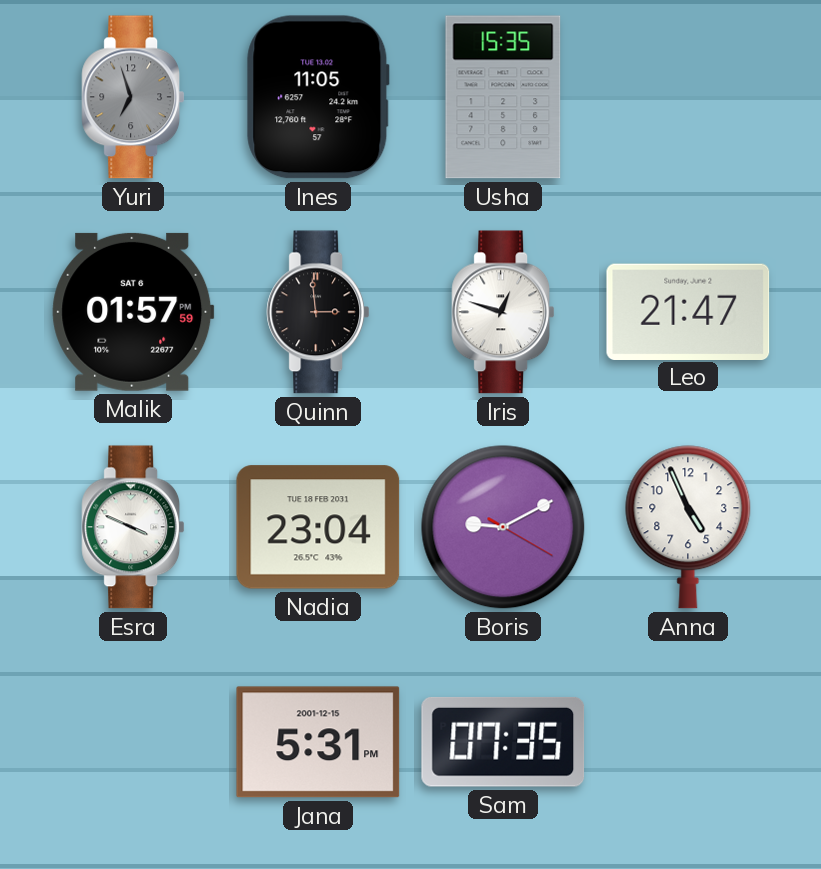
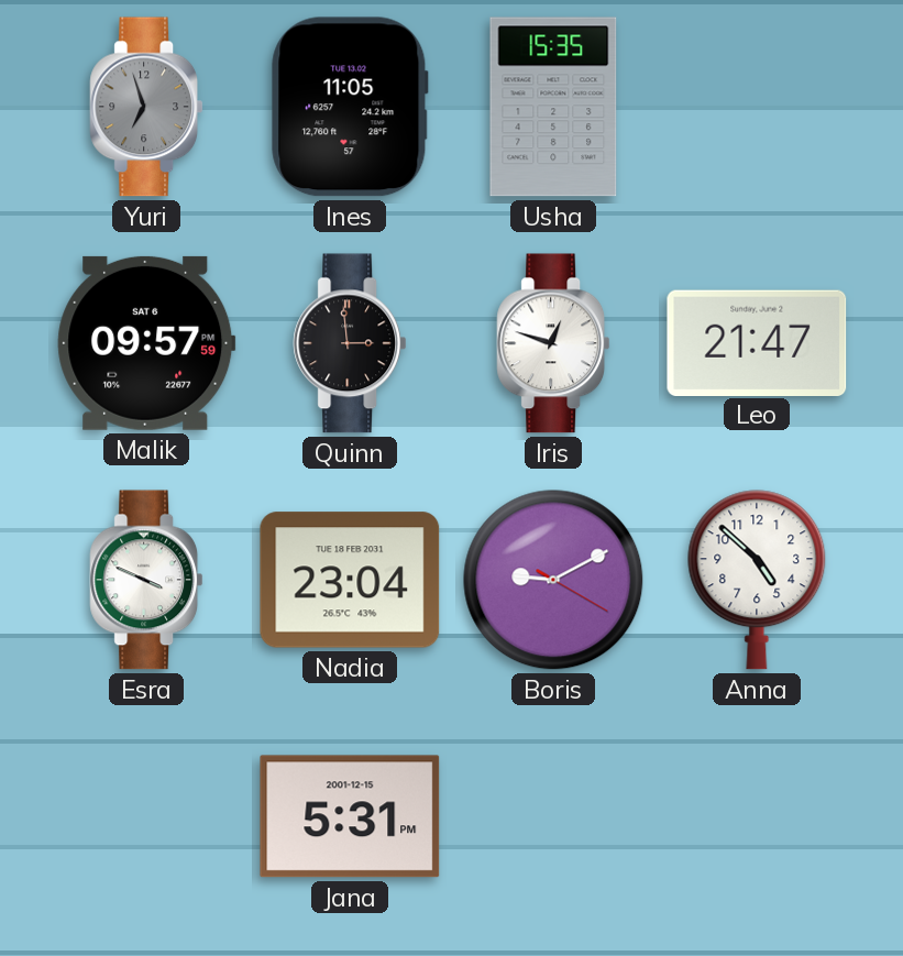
Malik: 01:57 -> 09:57
Anna: 4:56 -> 4:52
Sam: 07:35 -> none
